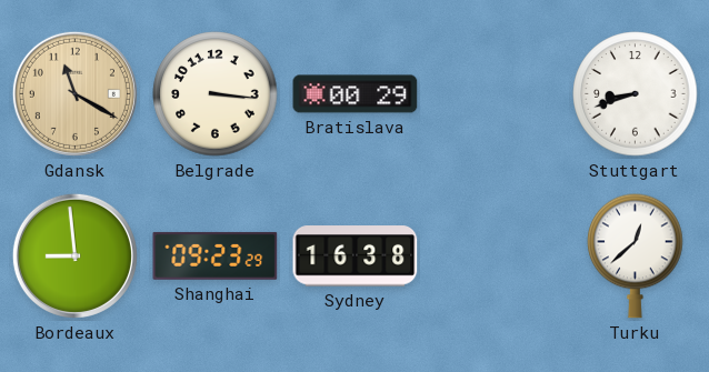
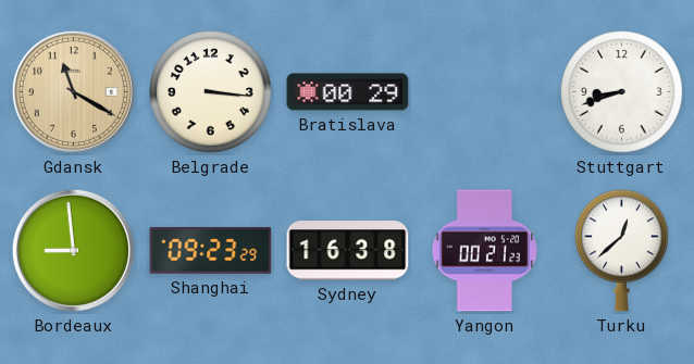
Yangon: none -> 00:21
